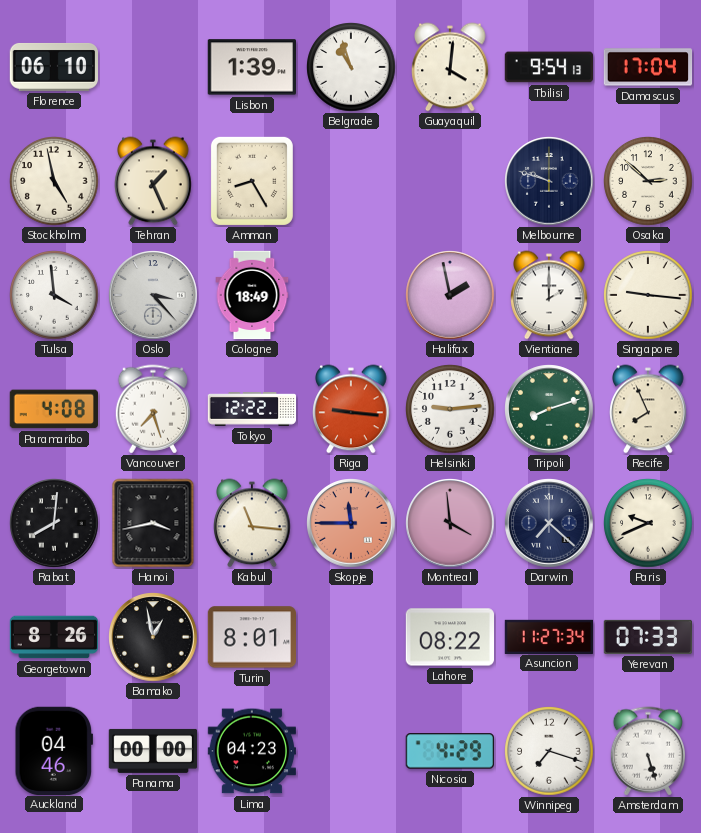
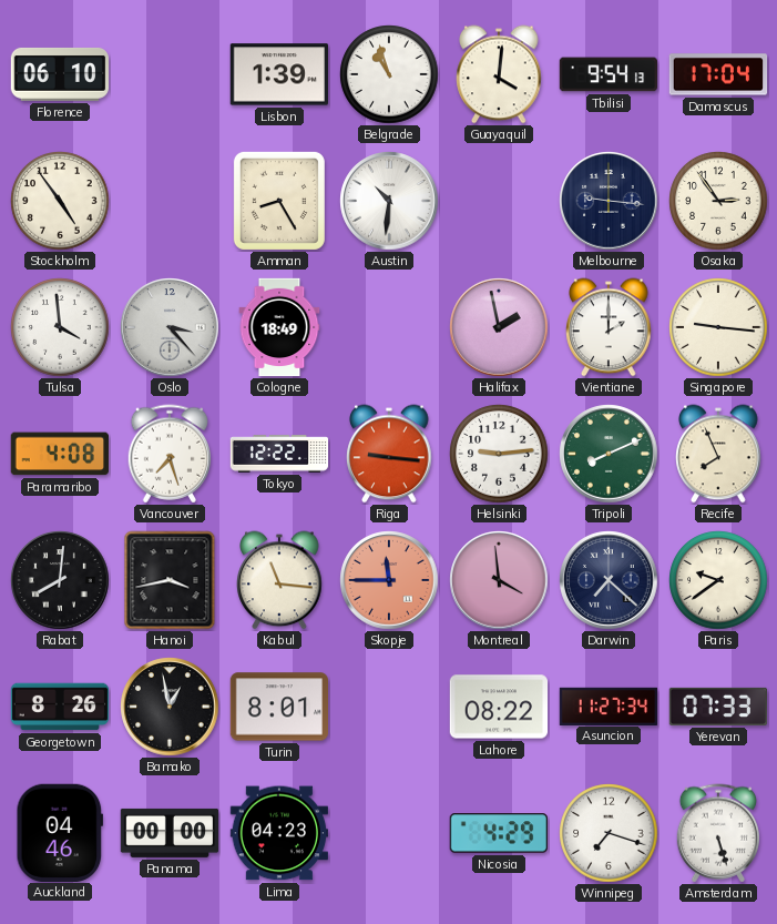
Stockholm: 4:58 -> 4:54
Tehran: 1:26 -> none
Austin: none -> 10:31
Melbourne: 9:48 -> 9:16
Osaka: 2:52 -> 2:54
Tripoli: 8:12 -> 8:11
Paris: 9:41 -> 9:39
